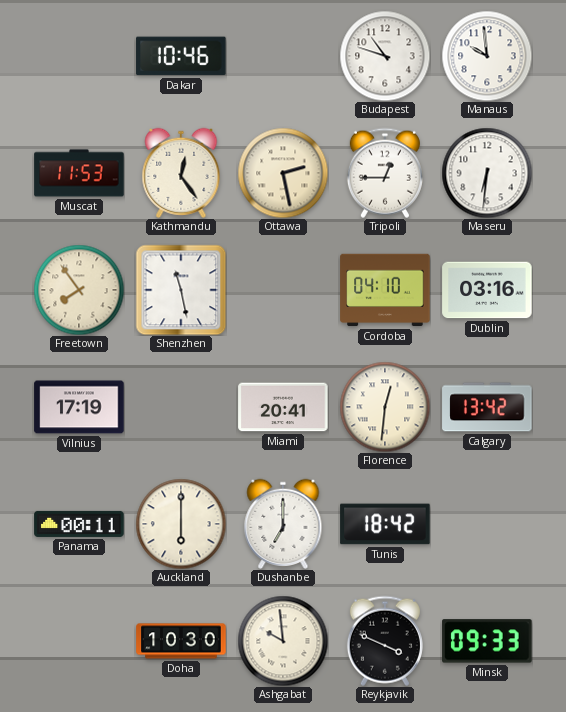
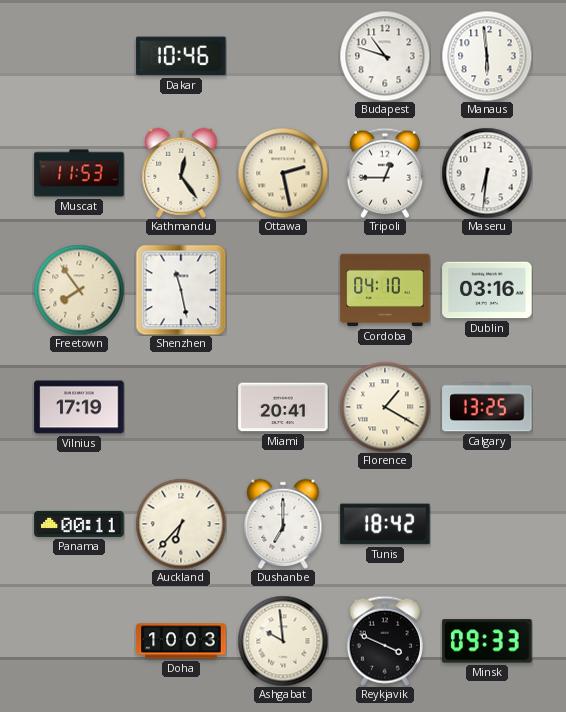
Manaus: 9:59 -> 5:59
Florence: 12:31 -> 1:20
Calgary: 13:42 -> 13:25
Auckland: 6:00 -> 6:37
Doha: 10:30 -> 10:03
